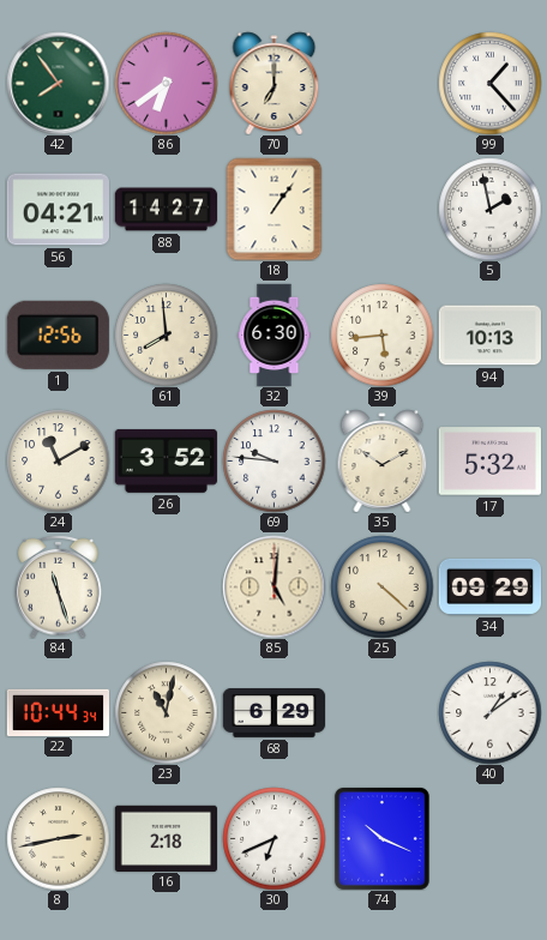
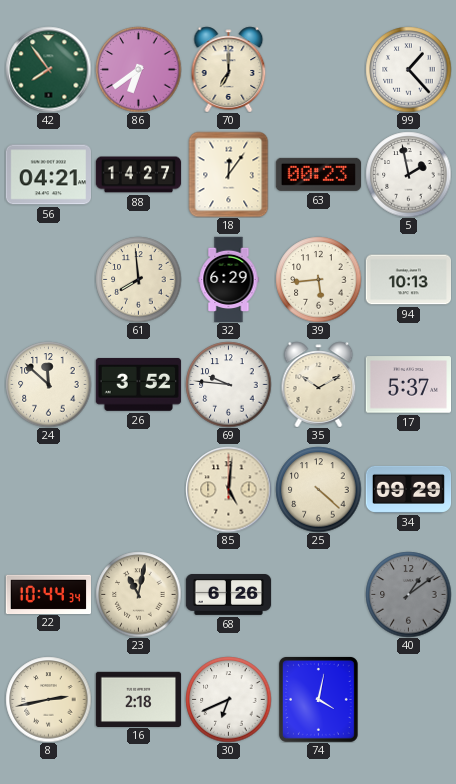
18: 1:06 -> 12:06
63: none -> 00:23
1: 12:56 -> none
32: 6:30 -> 6:29
24: 11:10 -> 11:52
17: 5:32 -> 5:37
84: 11:27 -> none
68: 6:29 -> 6:26
40 dial: white -> grey
74: 10:19 -> 4:02
